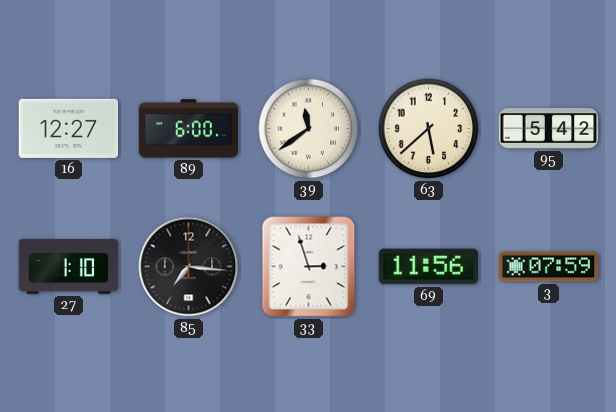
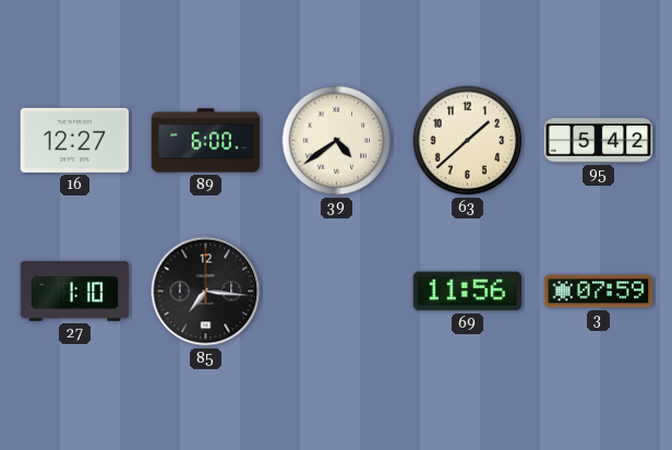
39: 11:39 -> 4:39
63: 5:38 -> 1:38
33: 2:57 -> none
